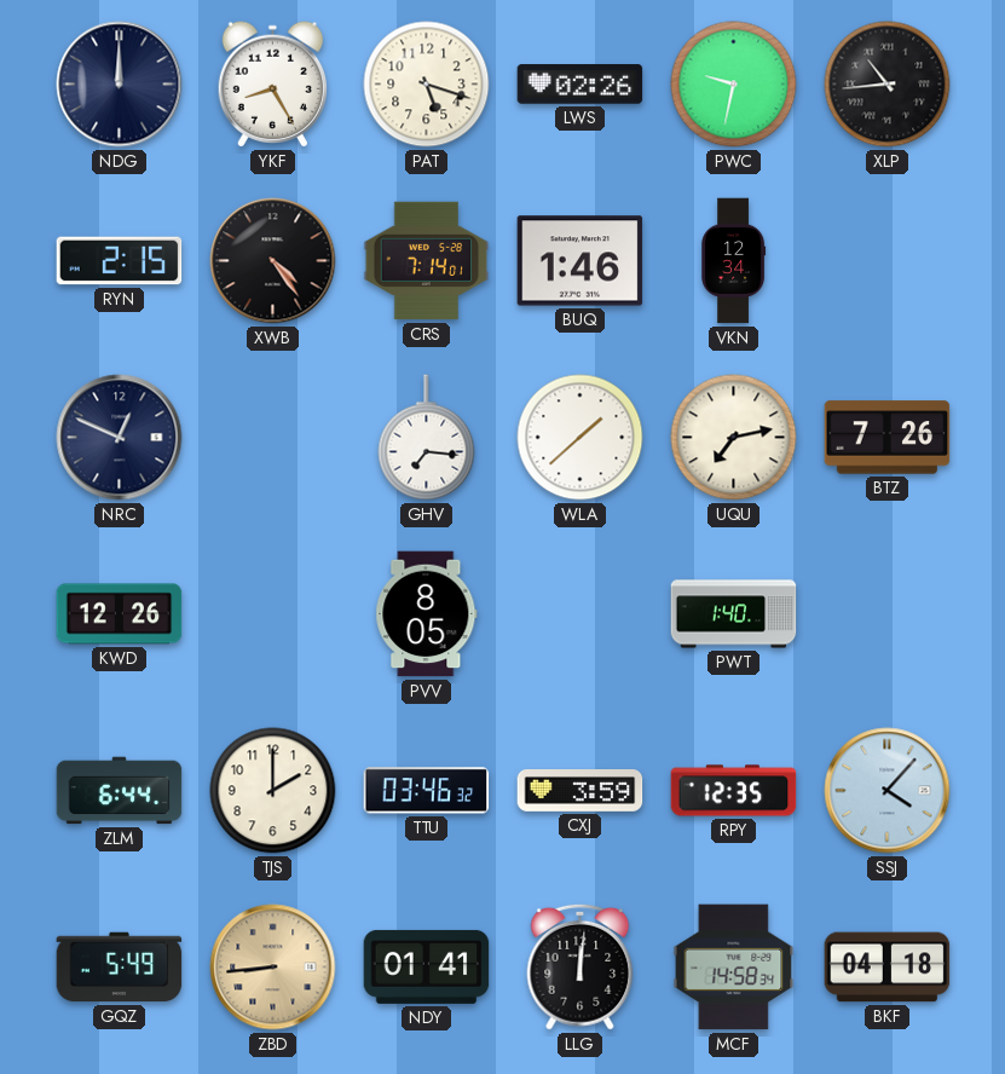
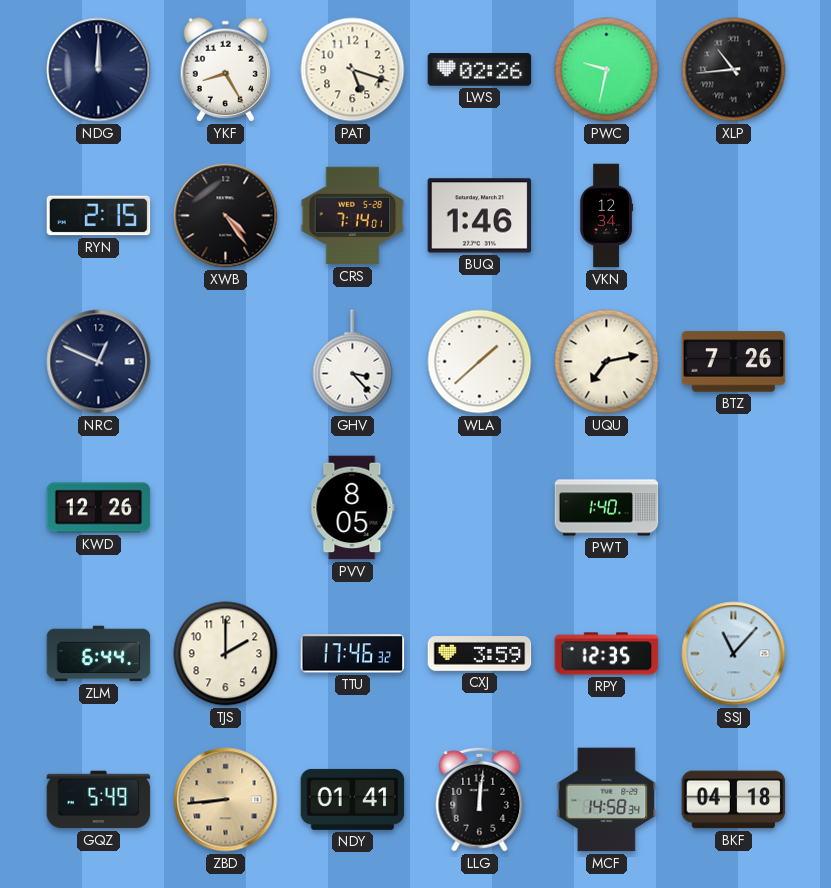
GHV: 7:16 -> 3:23
TTU: 03:46 -> 17:46
SSJ: 4:07 -> 11:07
